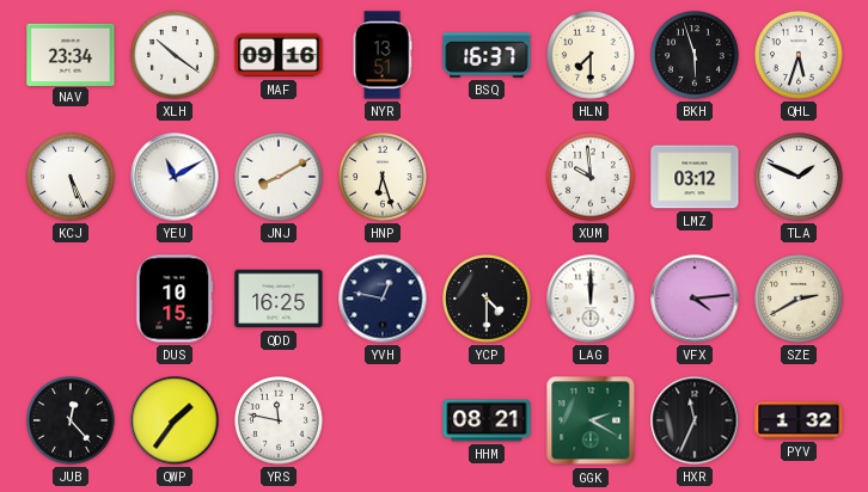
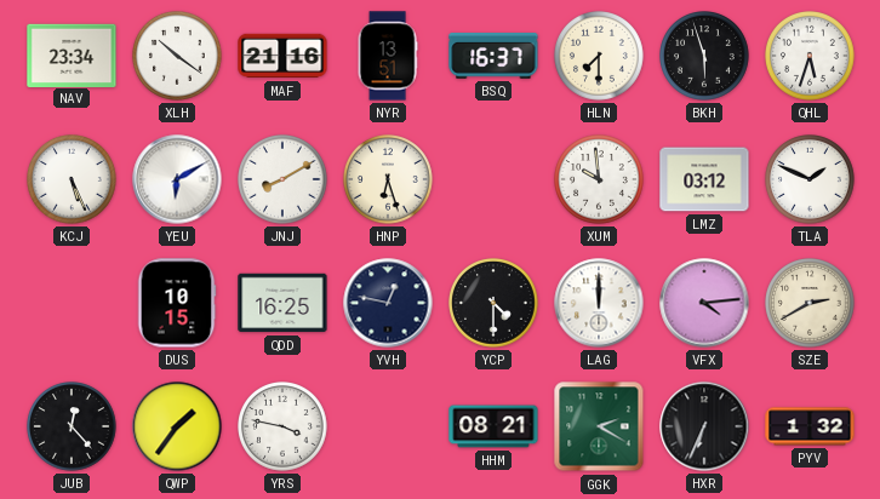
MAF: 09:16 -> 21:16
YEU: 11:10 -> 6:10
YRS: 11:47 -> 3:47
HXR: 11:34 -> 6:34
